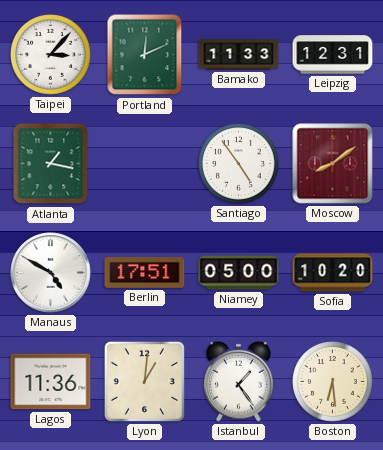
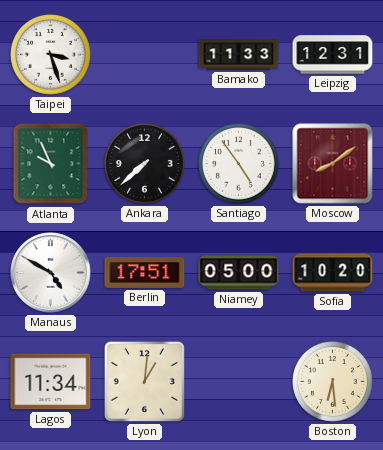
Taipei: 3:07 -> 3:27
Portland: 12:11 -> none
Atlanta: 1:17 -> 9:56
Ankara: none -> 7:38
Lagos: 11:36 -> 11:34
Istanbul: 1:24 -> none
